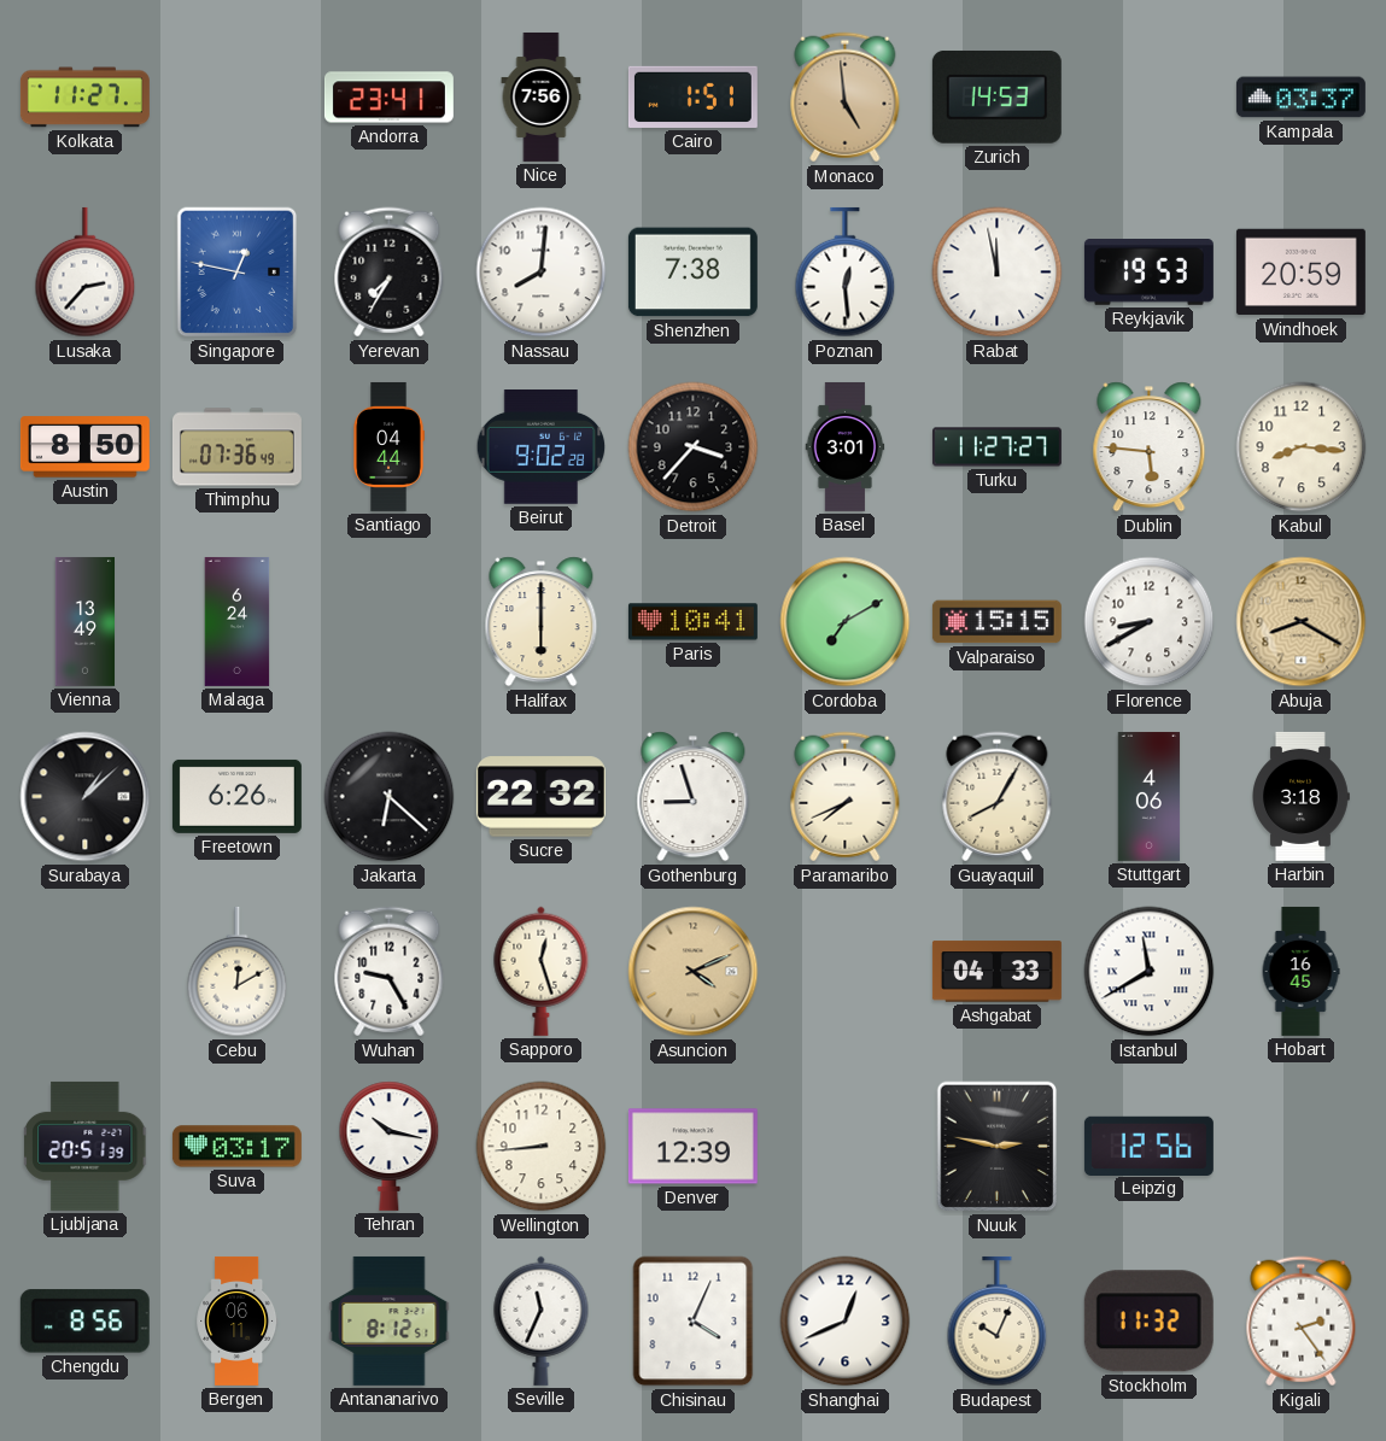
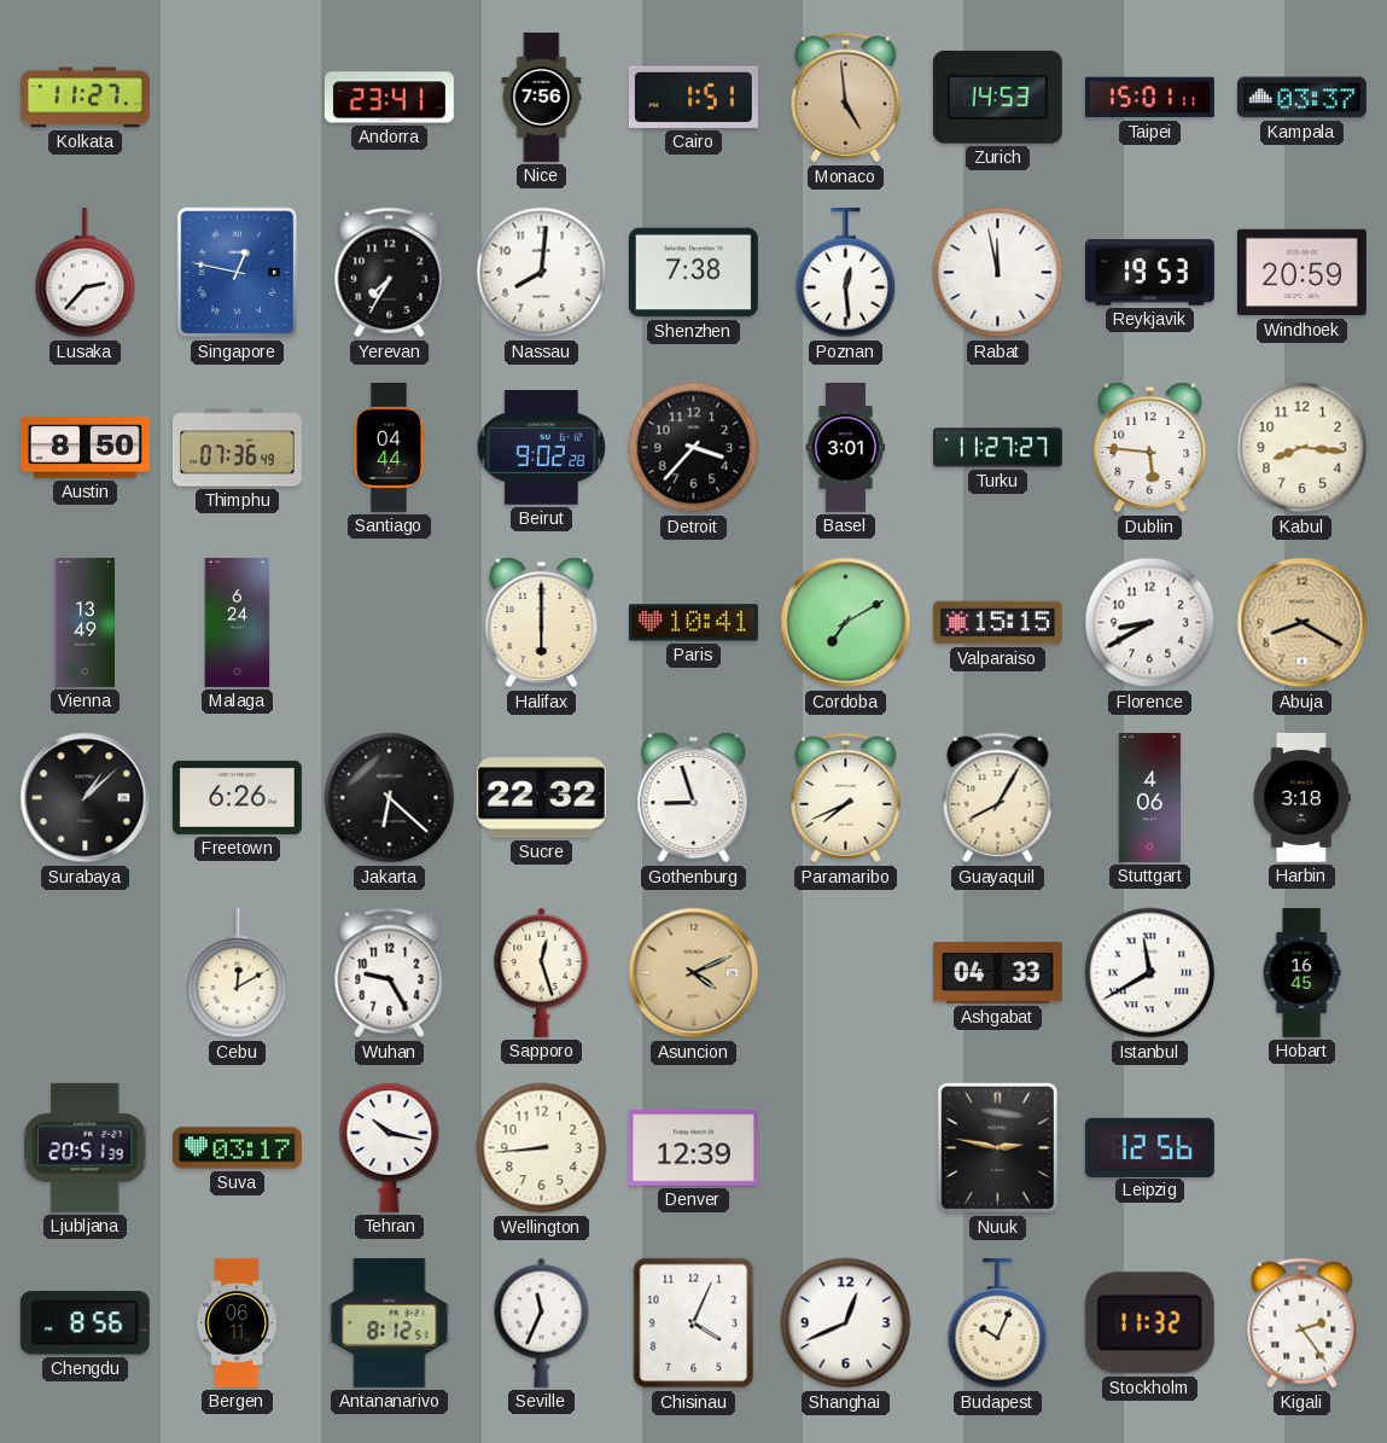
Taipei: none -> 15:01
